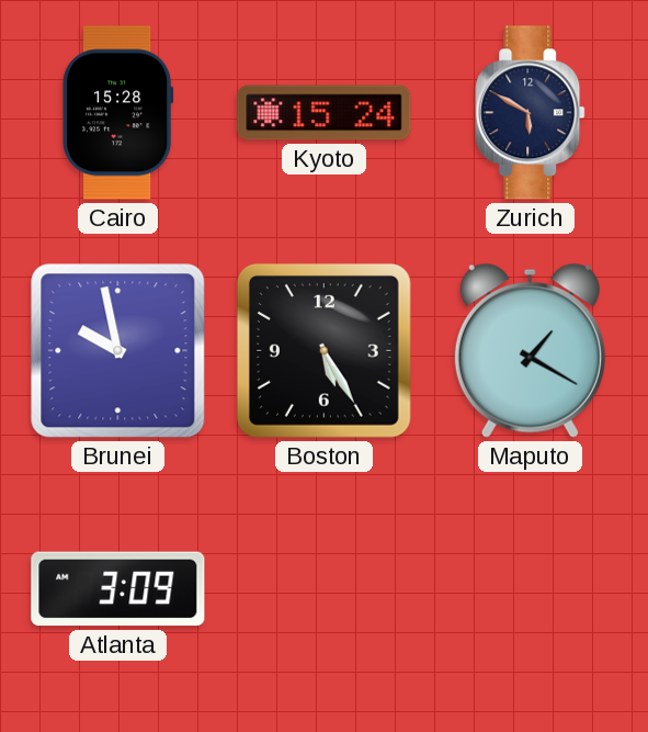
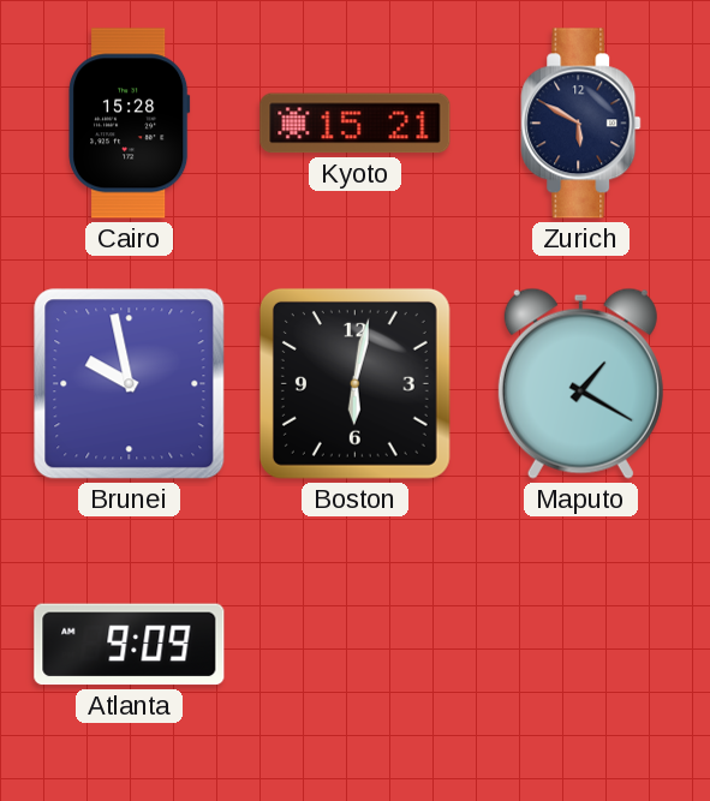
Kyoto: 15:24 -> 15:21
Boston: 5:25 -> 6:02
Atlanta: 3:09 -> 9:09
